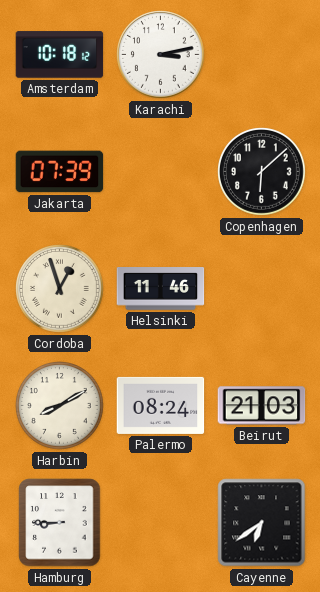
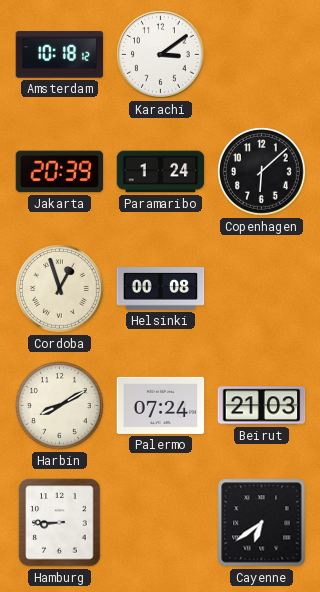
Karachi: 3:13 -> 3:09
Jakarta: 07:39 -> 20:39
Paramaribo: none -> 1:24
Helsinki: 11:46 -> 00:08
Palermo: 08:24 -> 07:24
